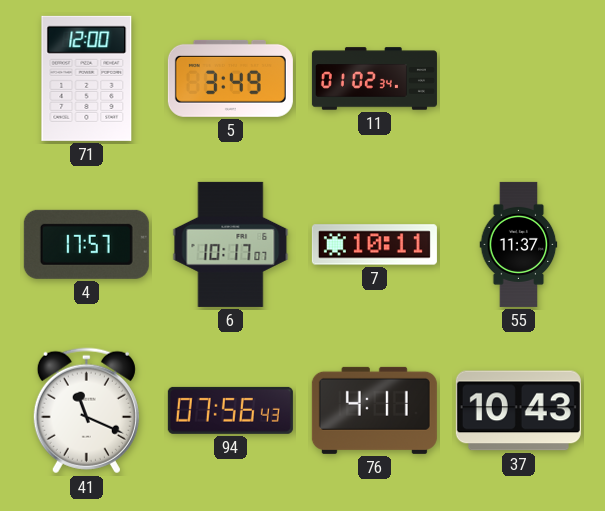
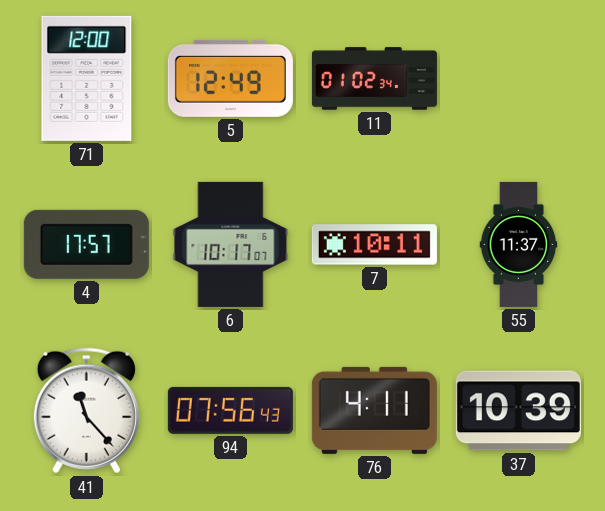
5: 3:49 -> 12:49
41: 11:19 -> 11:23
37: 10:43 -> 10:39
